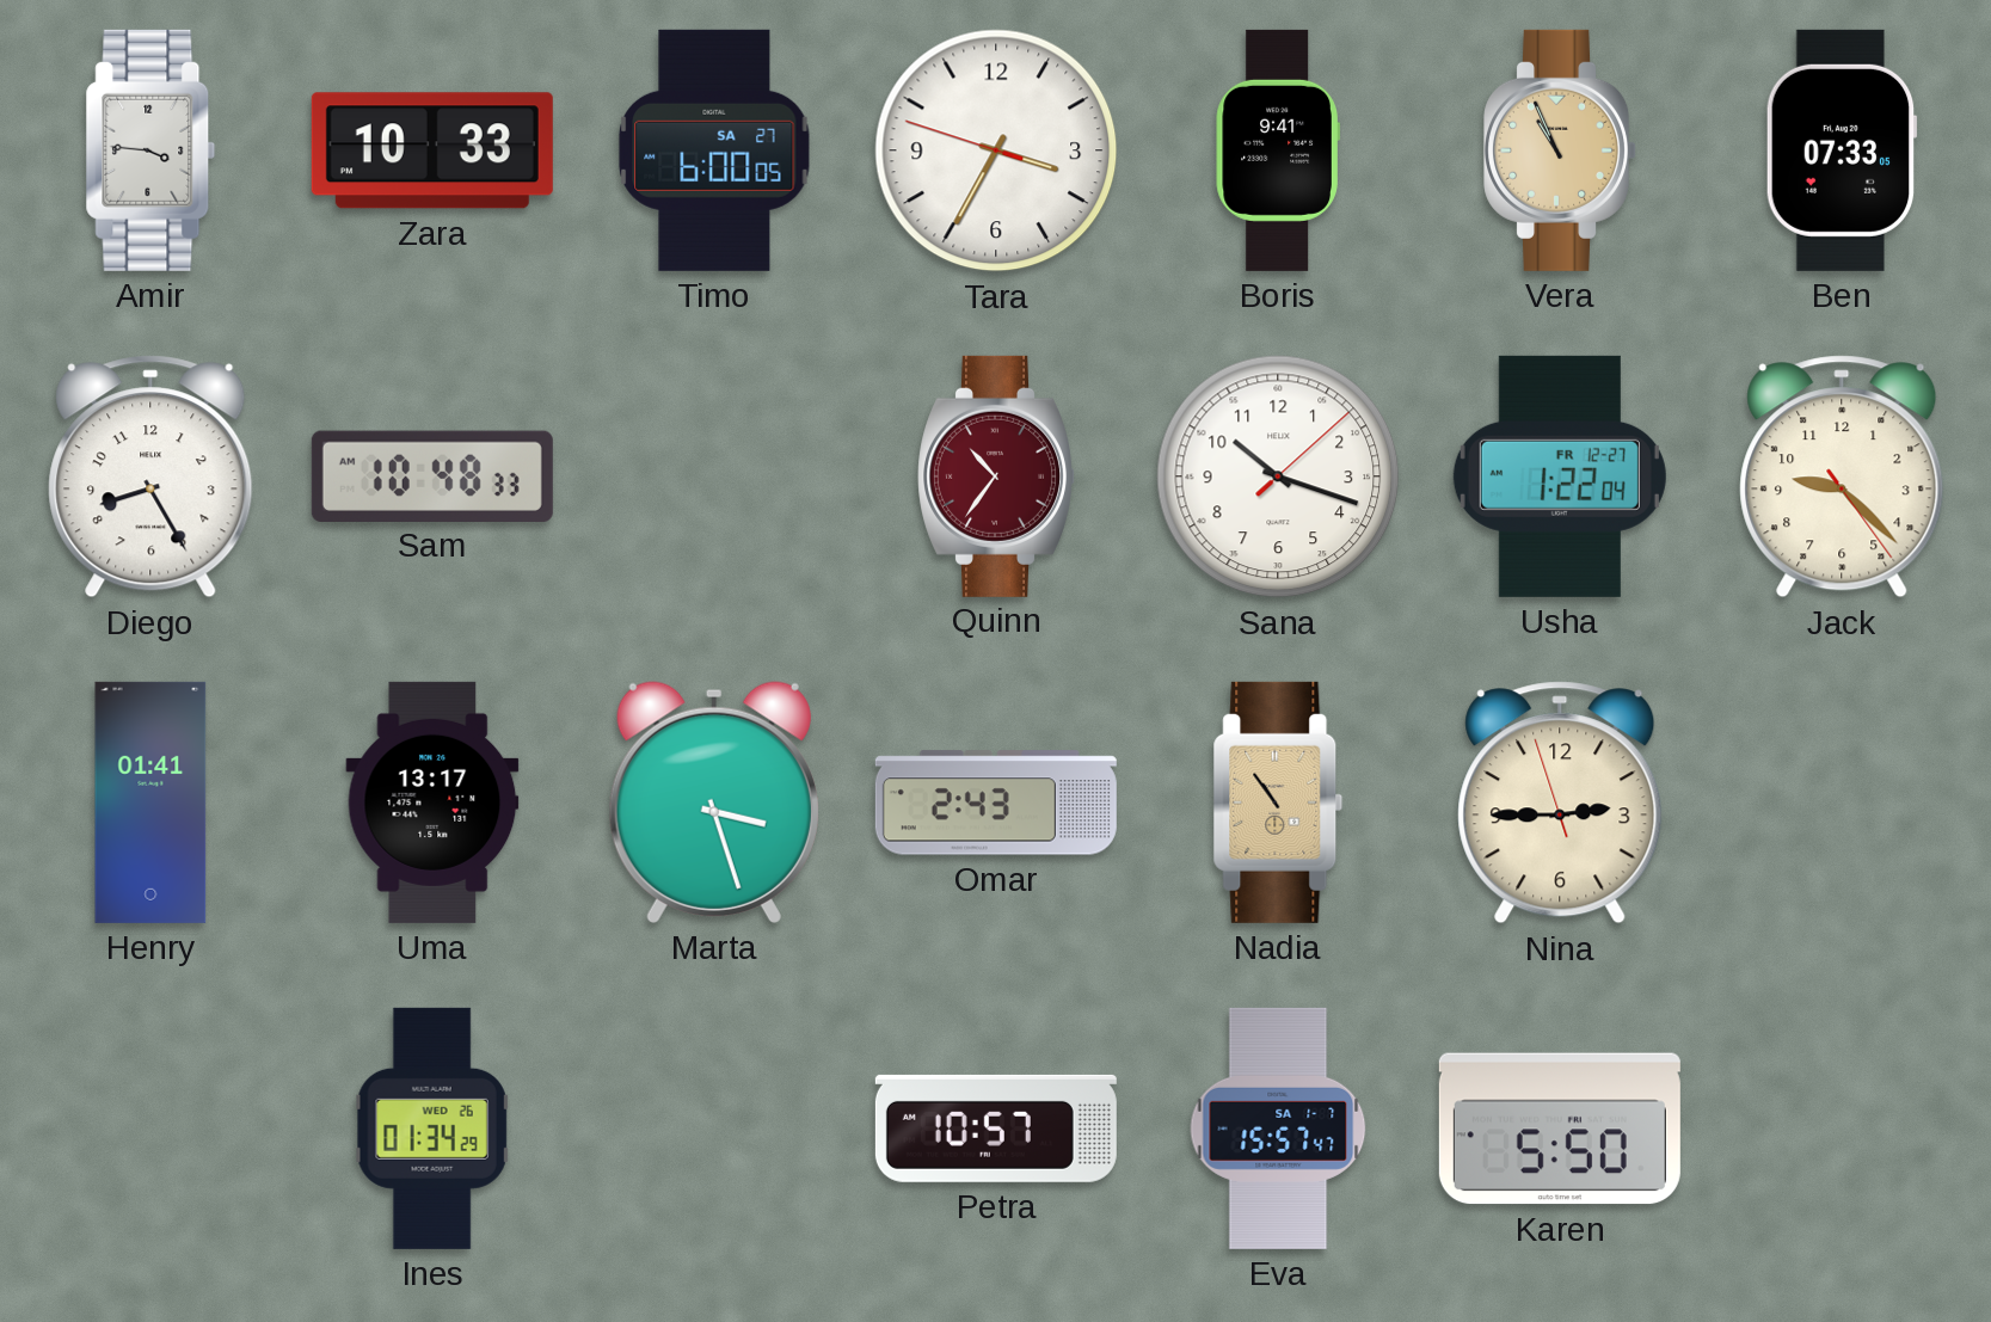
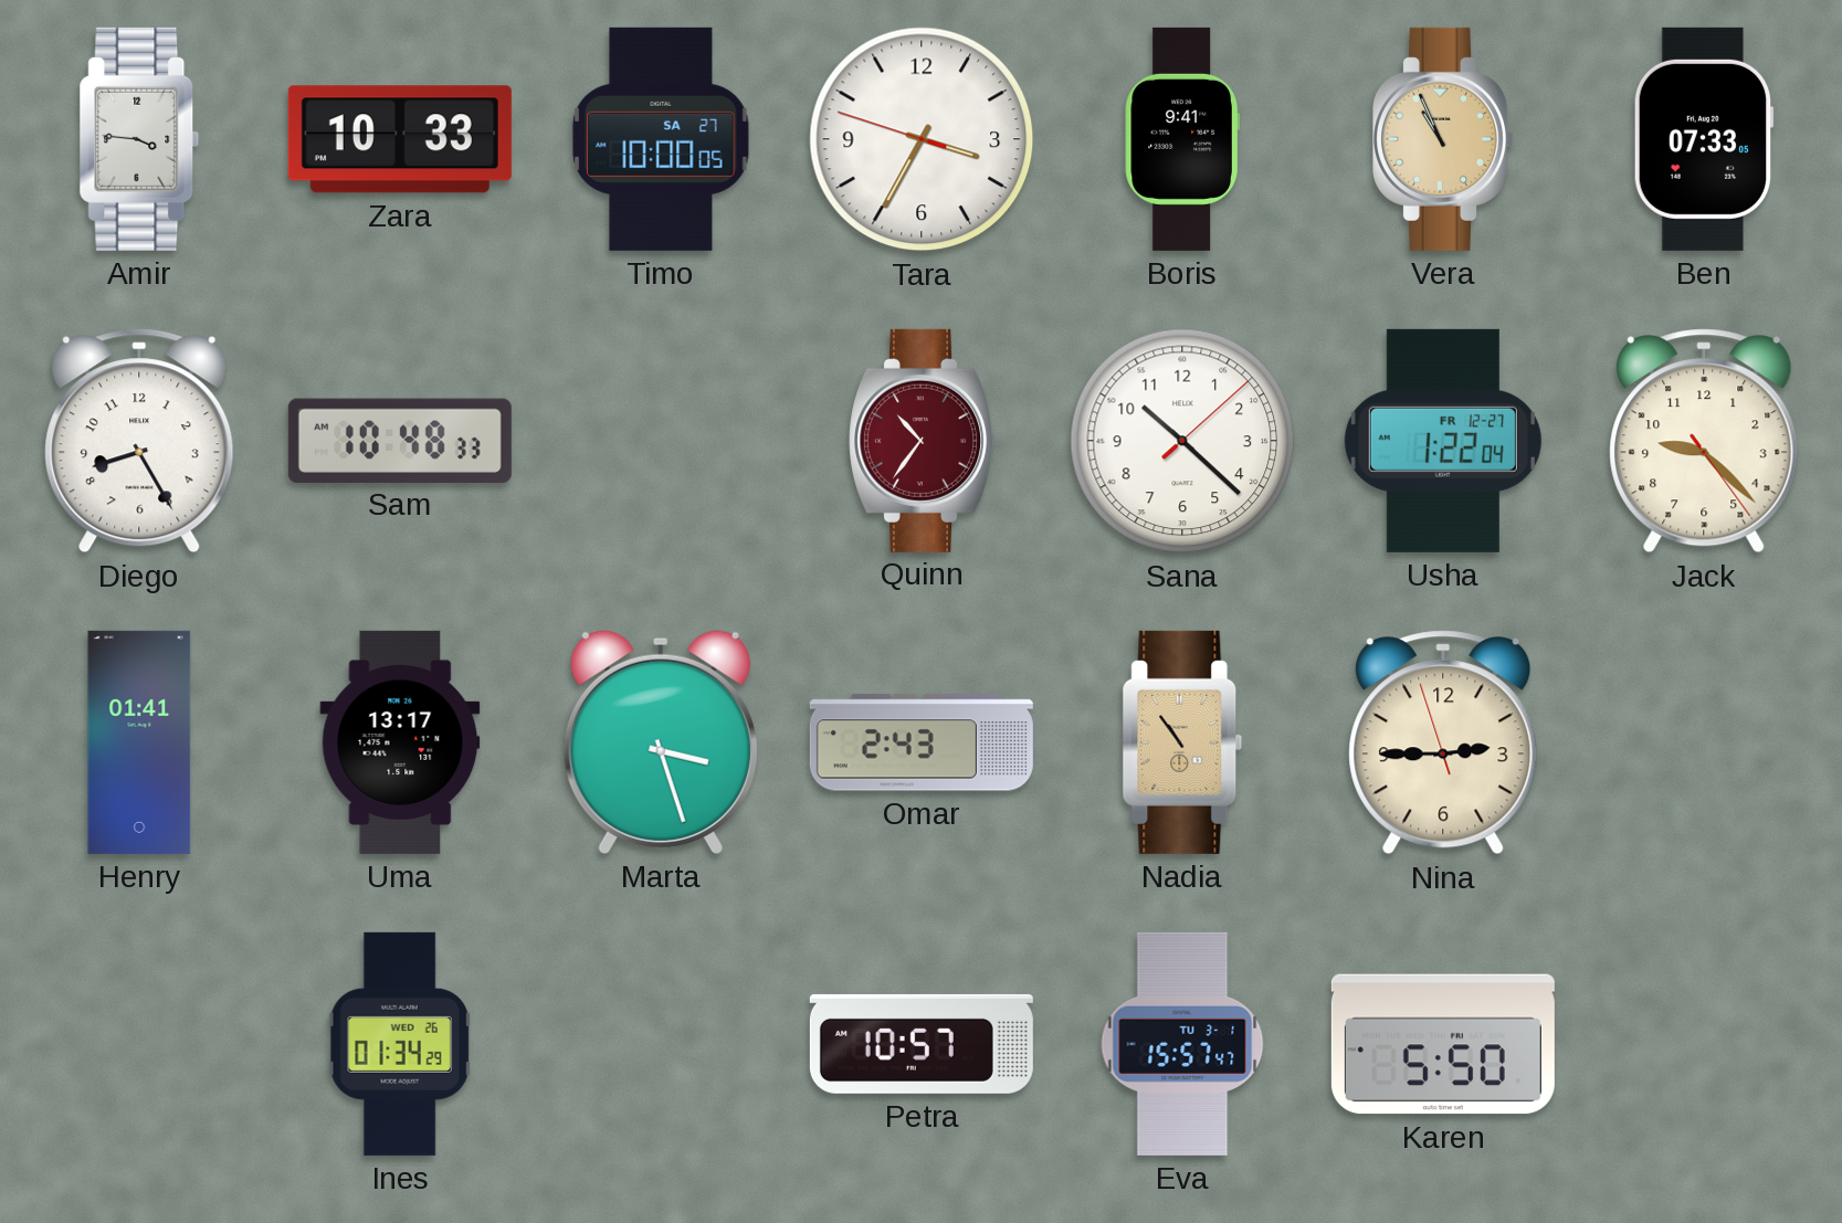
Timo: 6:00 -> 10:00
Sana: 10:18 -> 10:22
Eva date: SA 1-7 -> TU 3-1
